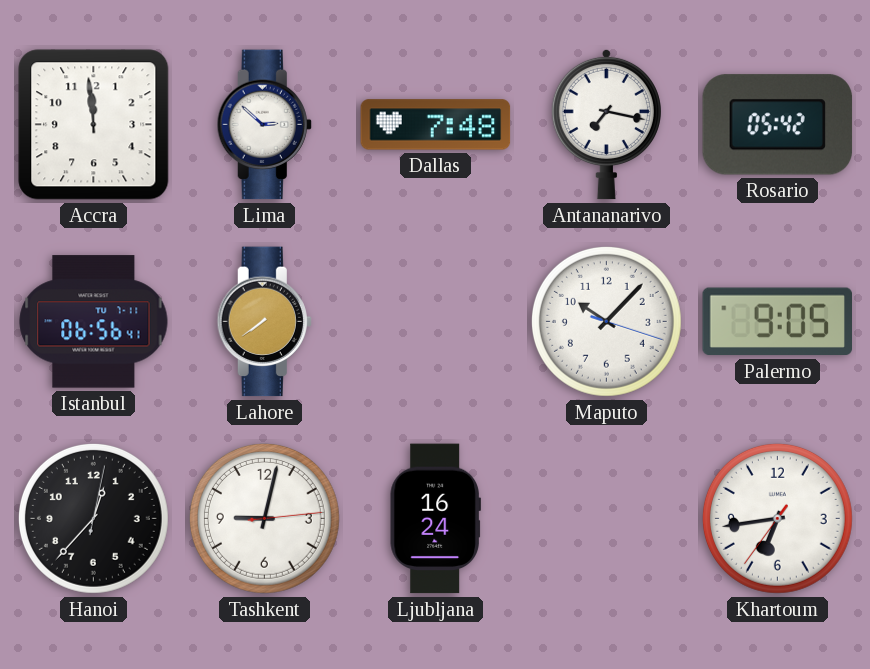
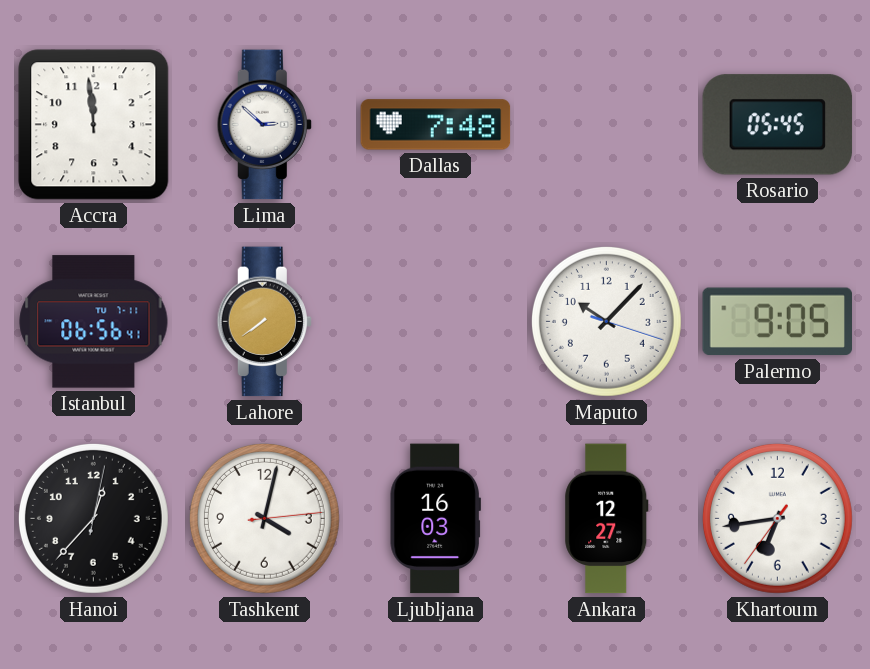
Antananarivo: 7:17 -> none
Rosario: 05:42 -> 05:45
Tashkent: 9:02 -> 4:02
Ljubljana: 16:24 -> 16:03
Ankara: none -> 12:27
